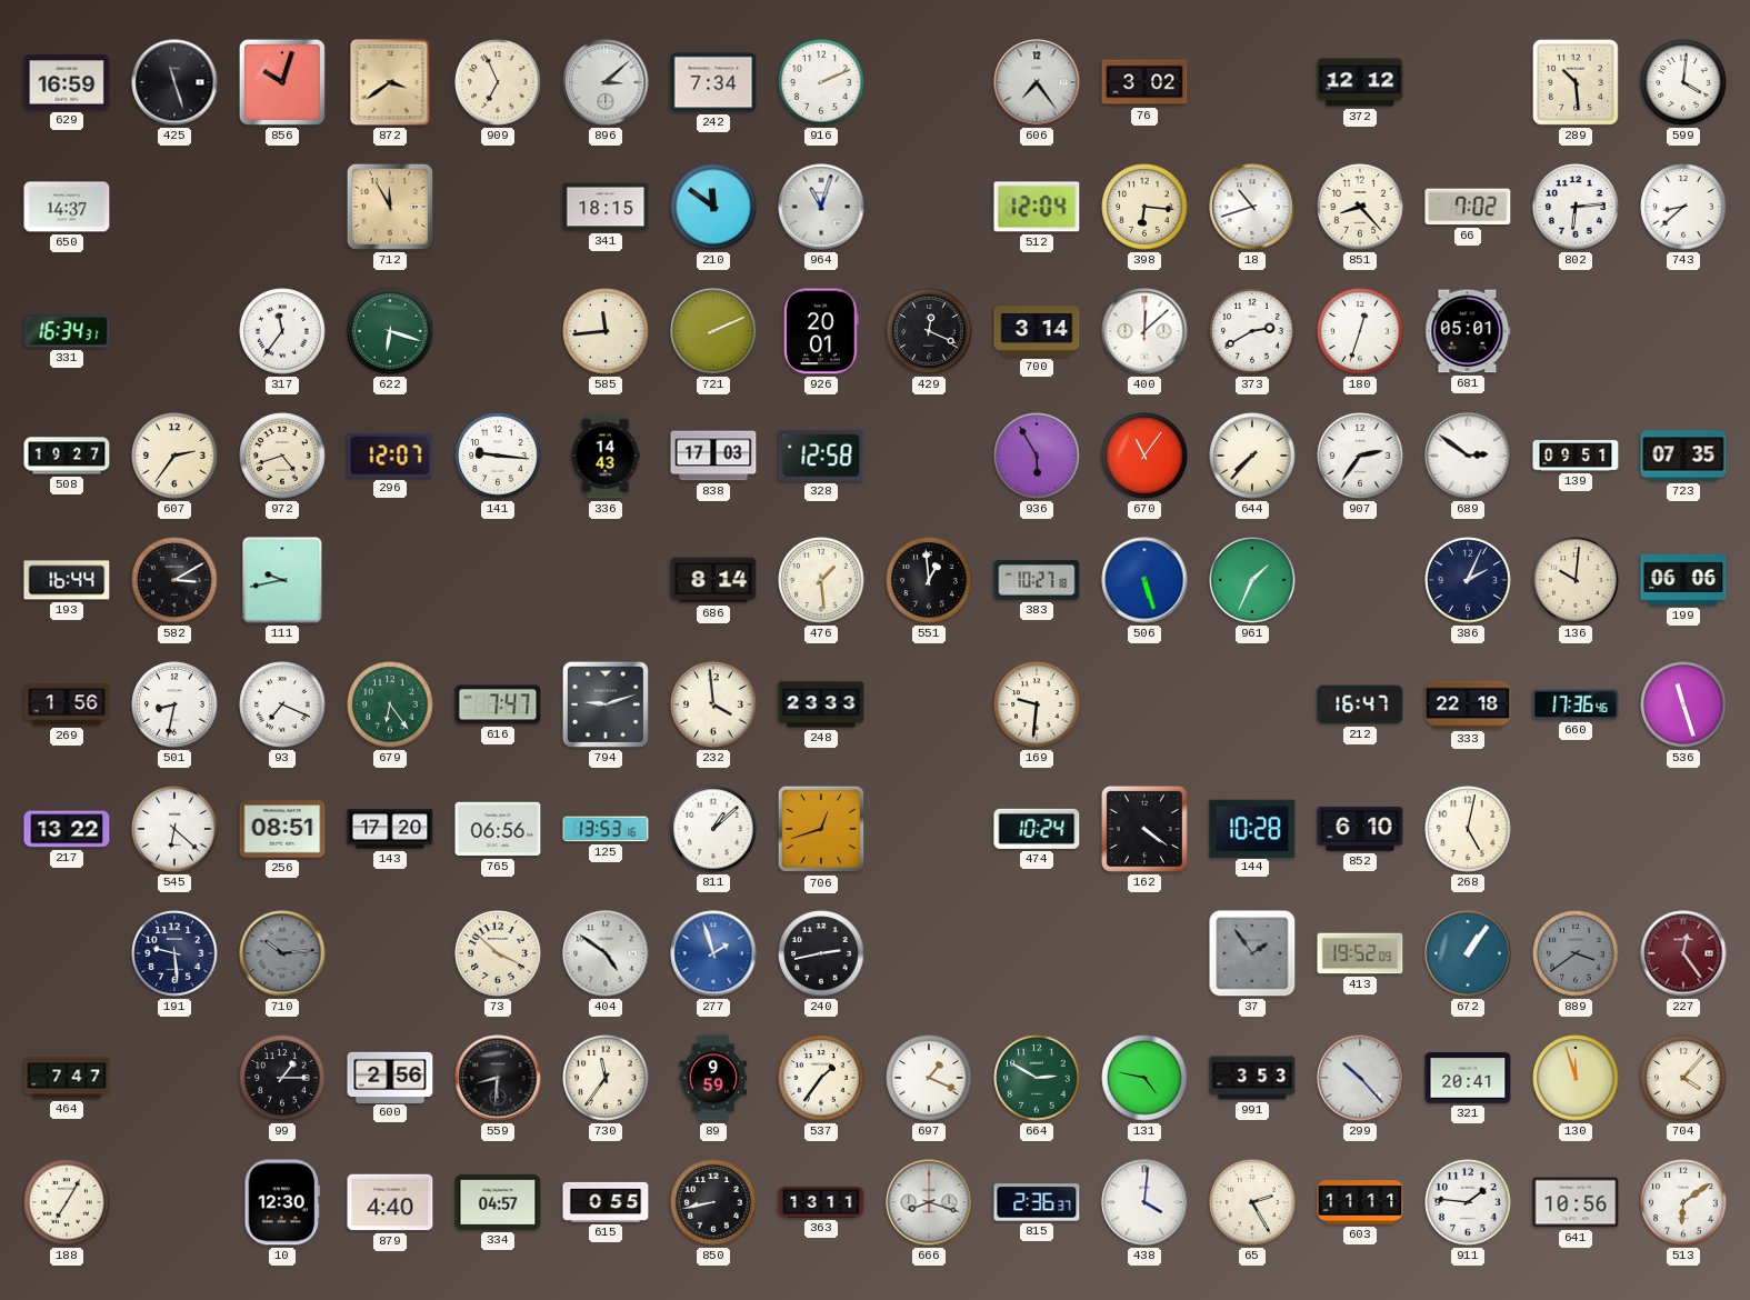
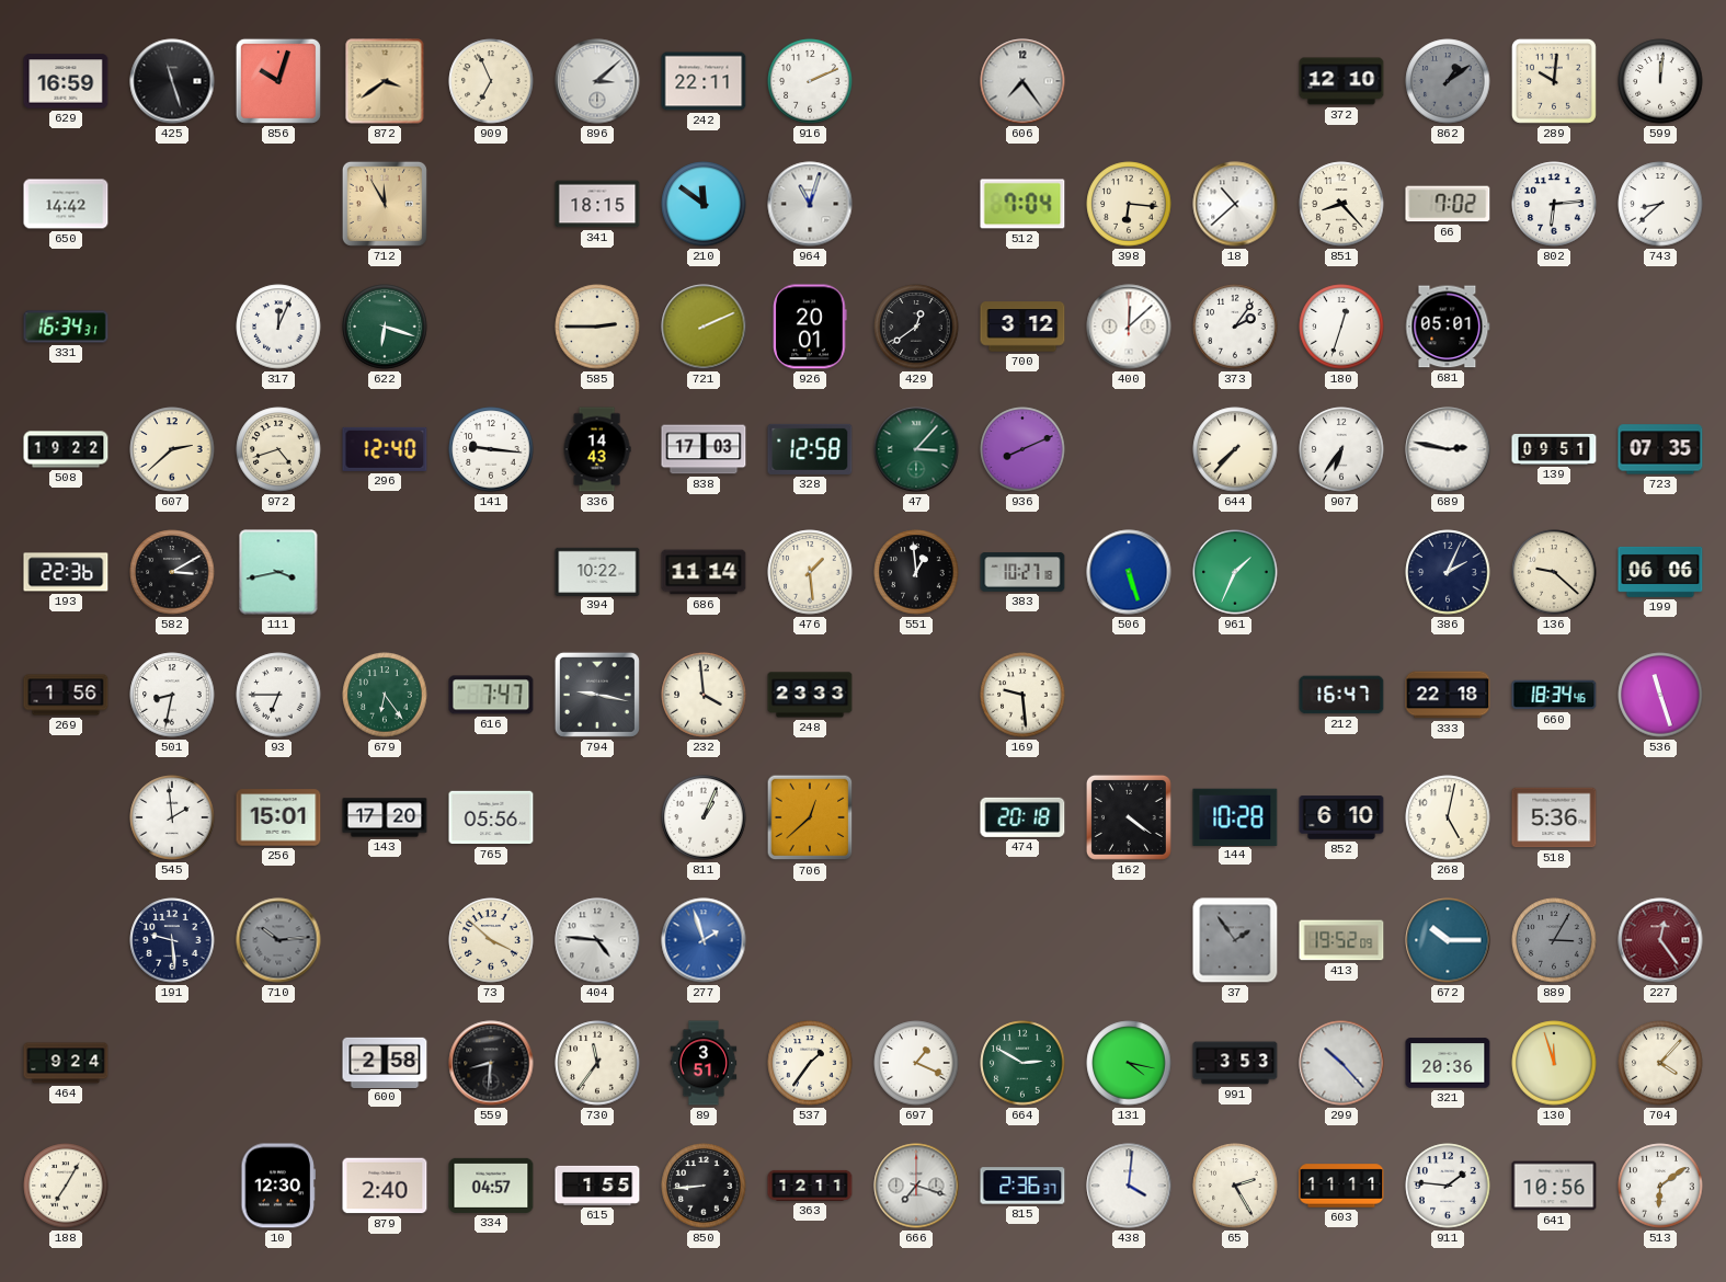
242: 7:34 -> 22:11
76: 3:02 -> none
372: 12:12 -> 12:10
862: none -> 1:09
289: 10:29 -> 10:01
599: 4:01 -> 12:01
650: 14:37 -> 14:42
512: 12:04 -> 7:04
18: 10:42 -> 10:38
317: 11:36 -> 12:04
585: 11:44 -> 2:45
429: 12:19 -> 12:39
700: 3:14 -> 3:12
373: 2:40 -> 2:06
508: 19:27 -> 19:22
607: 2:36 -> 2:38
296: 12:07 -> 12:40
47: none -> 3:07
936: 5:55 -> 8:11
670: 11:06 -> none
907: 2:36 -> 6:36
689: 2:51 -> 2:47
193: 16:44 -> 22:36
111: 9:43 -> 3:43
394: none -> 10:22
686: 8:14 -> 11:14
136: 10:01 -> 9:22
93: 7:19 -> 6:45
794: 9:12 -> 9:17
169: 9:31 -> 9:29
660: 17:36 -> 18:34
217: 13:22 -> none
545: 6:22 -> 1:59
256: 08:51 -> 15:01
765: 06:56 -> 05:56
125: 13:53 -> none
811: 1:08 -> 1:04
706: 12:42 -> 12:38
474: 10:24 -> 20:18
518: none -> 5:36
404: 4:51 -> 4:46
240: 2:43 -> none
672: 1:06 -> 10:15
889: 3:39 -> 3:05
464: 7:47 -> 9:24
99: 1:15 -> none
600: 2:56 -> 2:58
89: 9:59 -> 3:51
131: 4:47 -> 4:17
321: 20:41 -> 20:36
879: 4:40 -> 2:40
615: 0:55 -> 1:55
850: 8:43 -> 8:44
363: 13:11 -> 12:11
666: 8:18 -> 7:18
